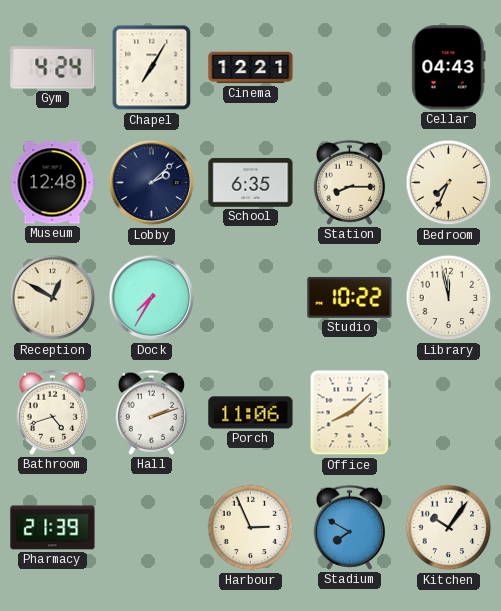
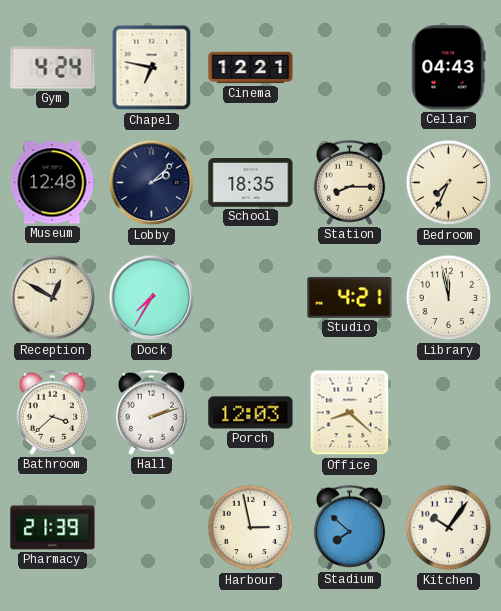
Chapel: 7:05 -> 6:47
School: 6:35 -> 18:35
Studio: 10:22 -> 4:21
Bathroom: 4:42 -> 3:38
Porch: 11:06 -> 12:03
Office: 8:08 -> 8:22
Harbour: 2:56 -> 2:58
Stadium: 7:50 -> 7:52
